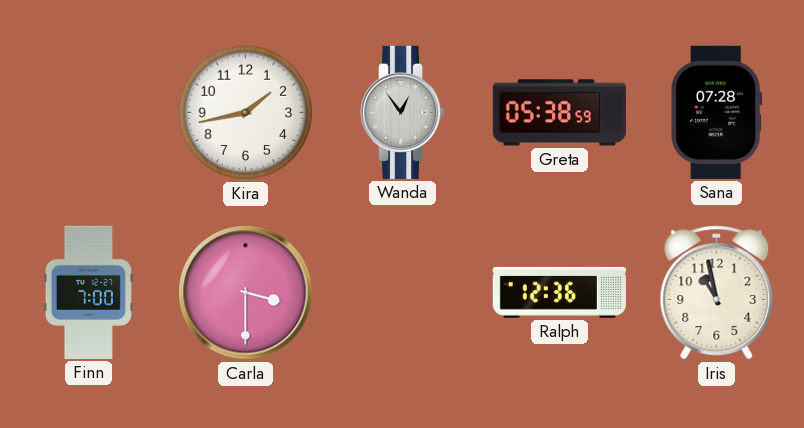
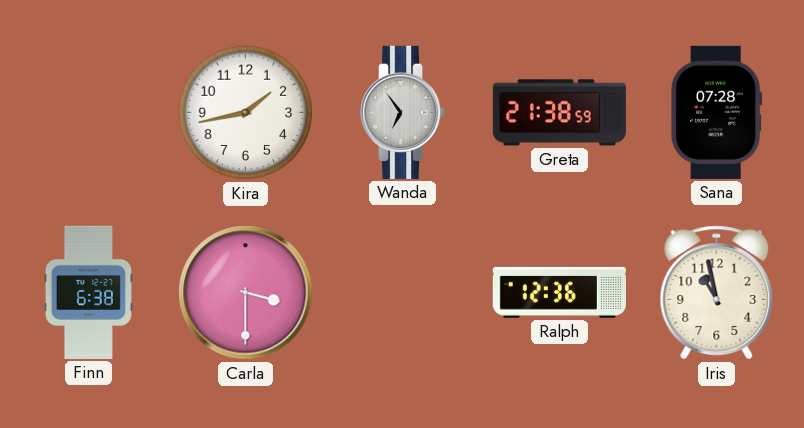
Wanda: 12:54 -> 6:54
Greta: 05:38 -> 21:38
Finn: 7:00 -> 6:38
